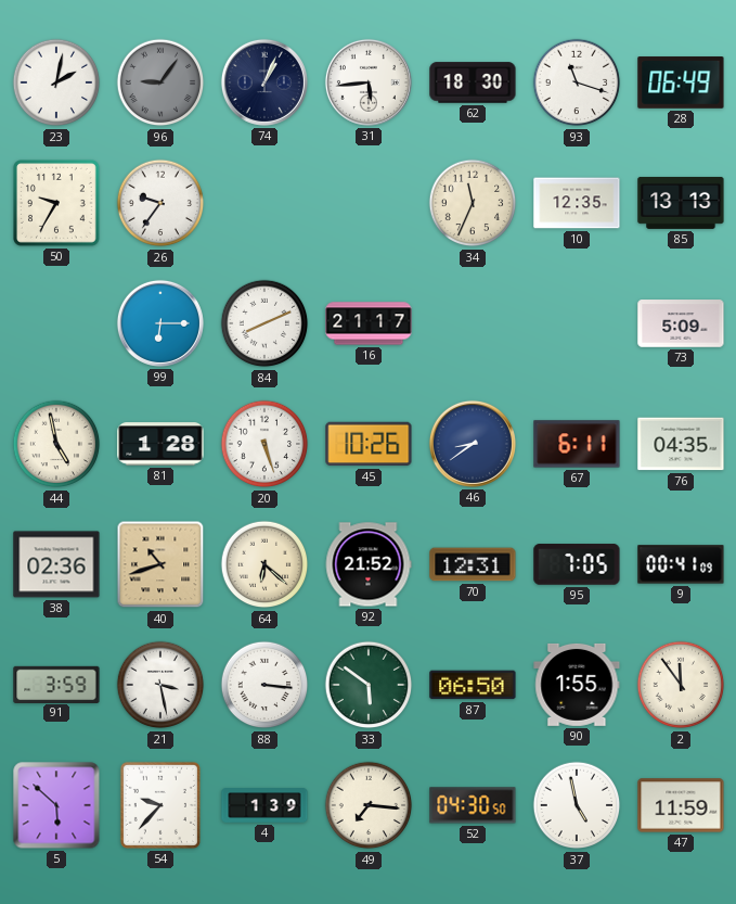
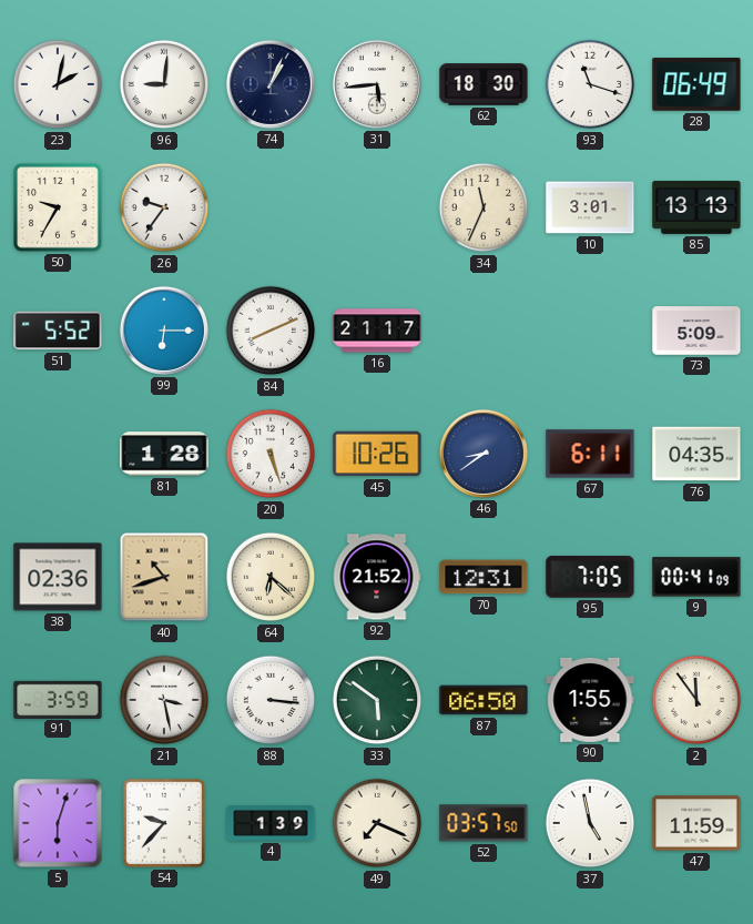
96: 9:06 -> 9:01
96 dial: grey -> white
10: 12:35 -> 3:01
51: none -> 5:52
44: 4:58 -> none
5: 5:52 -> 6:03
49: 7:16 -> 7:19
52: 04:30 -> 03:57
